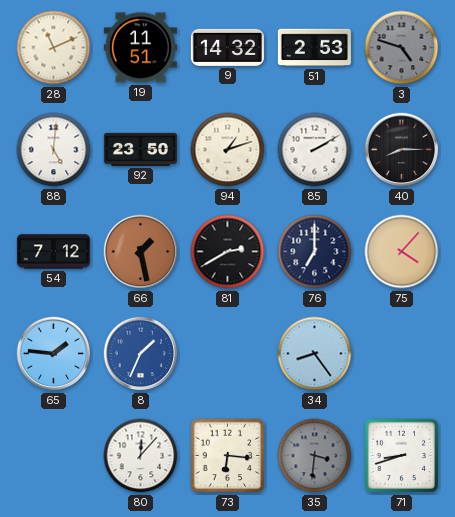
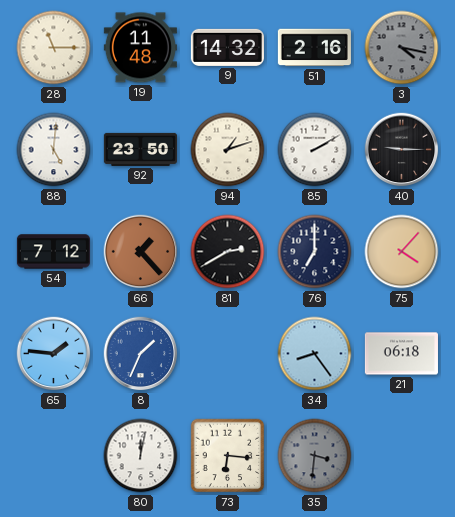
28: 11:11 -> 11:15
19: 11:51 -> 11:48
51: 2:53 -> 2:16
3: 4:48 -> 4:17
40: 8:15 -> 9:15
66: 1:28 -> 1:23
21: none -> 06:18
80: 12:07 -> 12:02
71: 8:42 -> none
